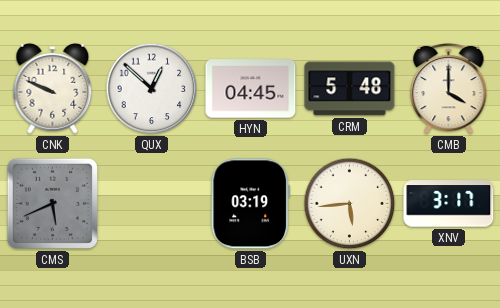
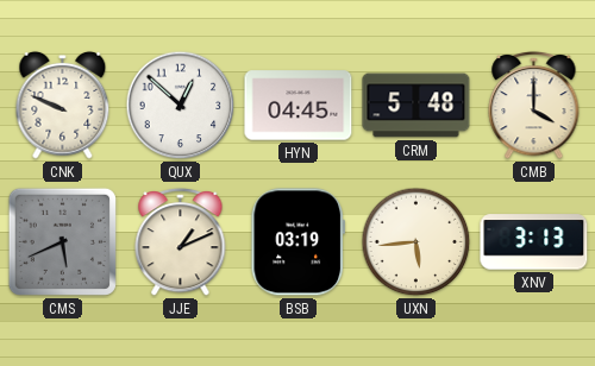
JJE: none -> 1:11
XNV: 3:17 -> 3:13
